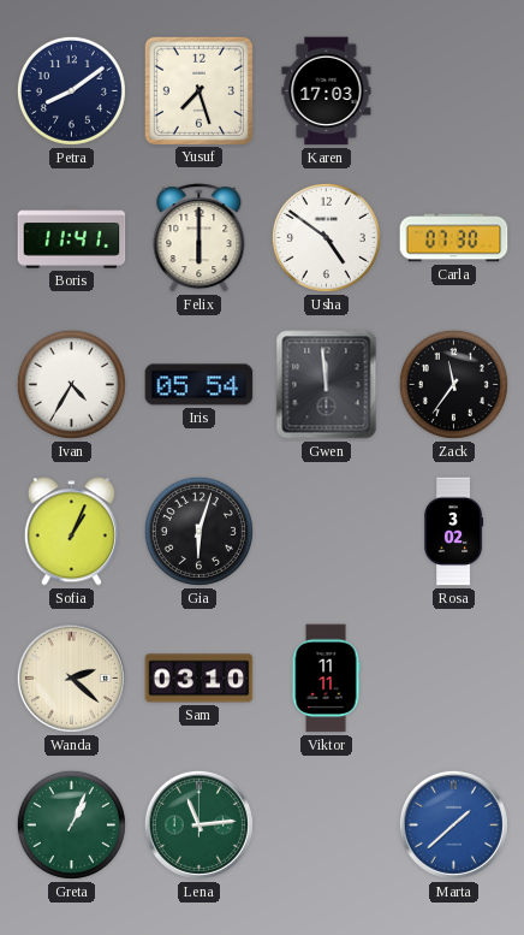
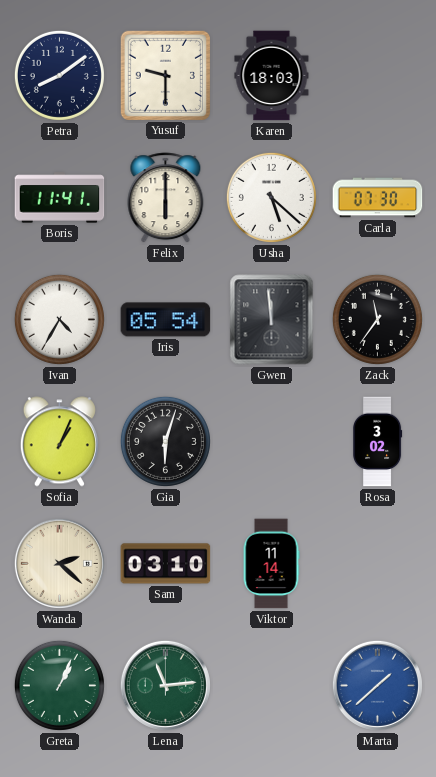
Yusuf: 7:27 -> 9:30
Karen: 17:03 -> 18:03
Usha: 4:51 -> 5:22
Viktor: 11:11 -> 11:14
